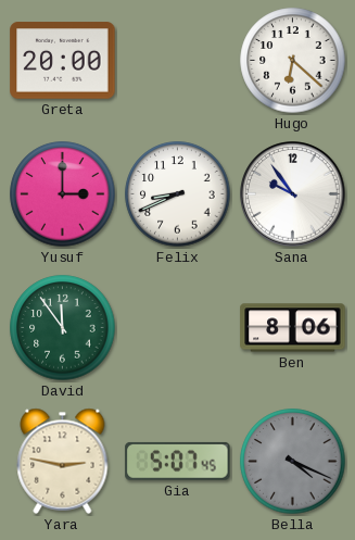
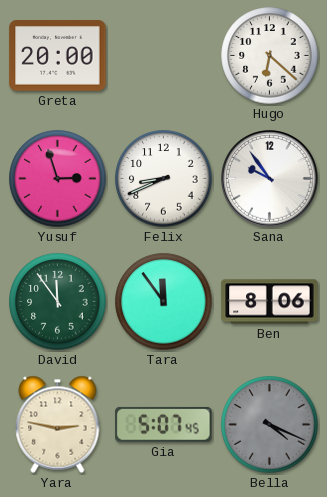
Yusuf: 3:00 -> 2:57
Tara: none -> 11:54
